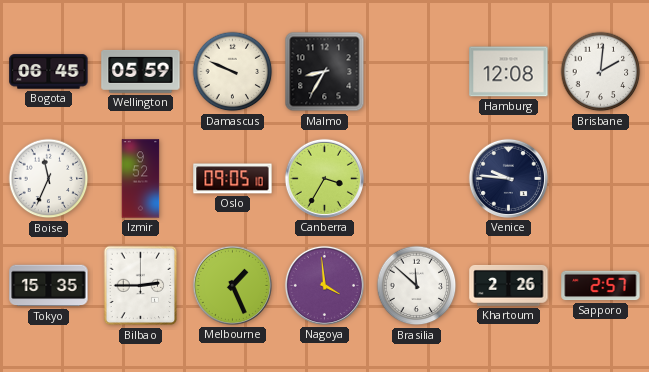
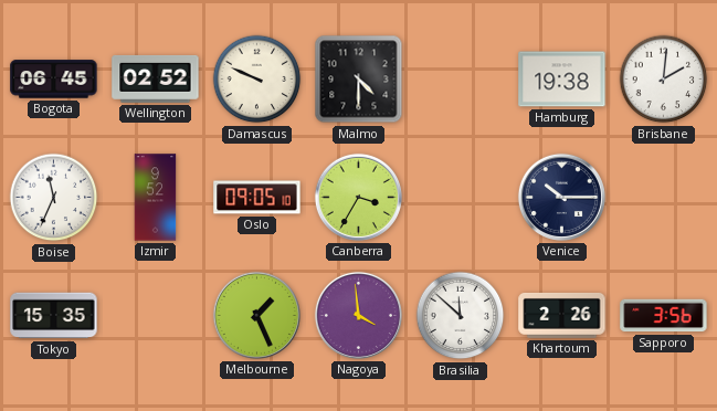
Wellington: 05:59 -> 02:52
Malmo: 8:35 -> 4:30
Hamburg: 12:08 -> 19:38
Venice: 9:46 -> 10:15
Bilbao: 2:45 -> none
Sapporo: 2:57 -> 3:56
